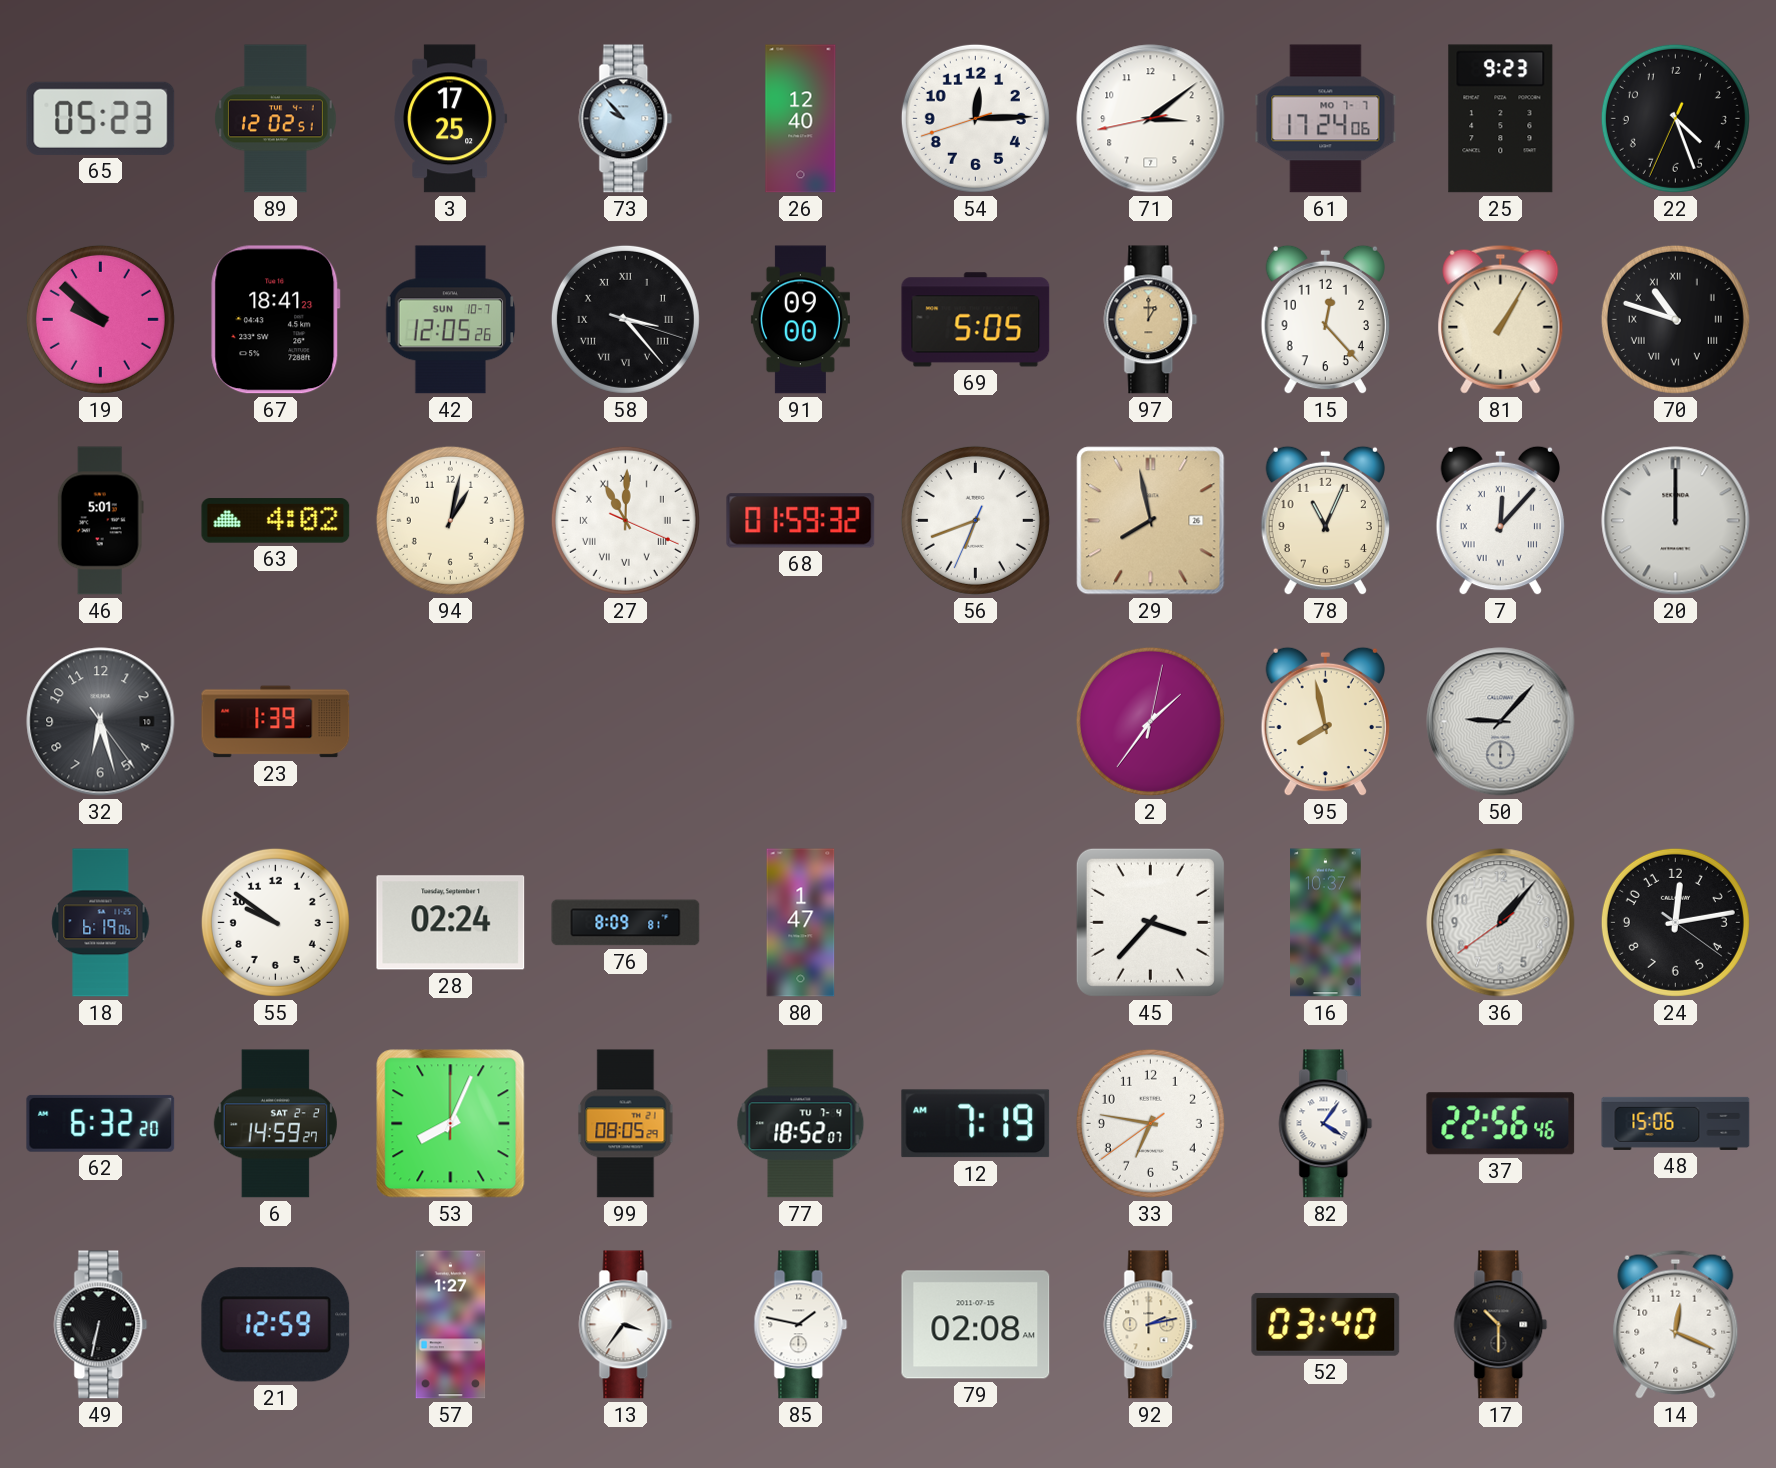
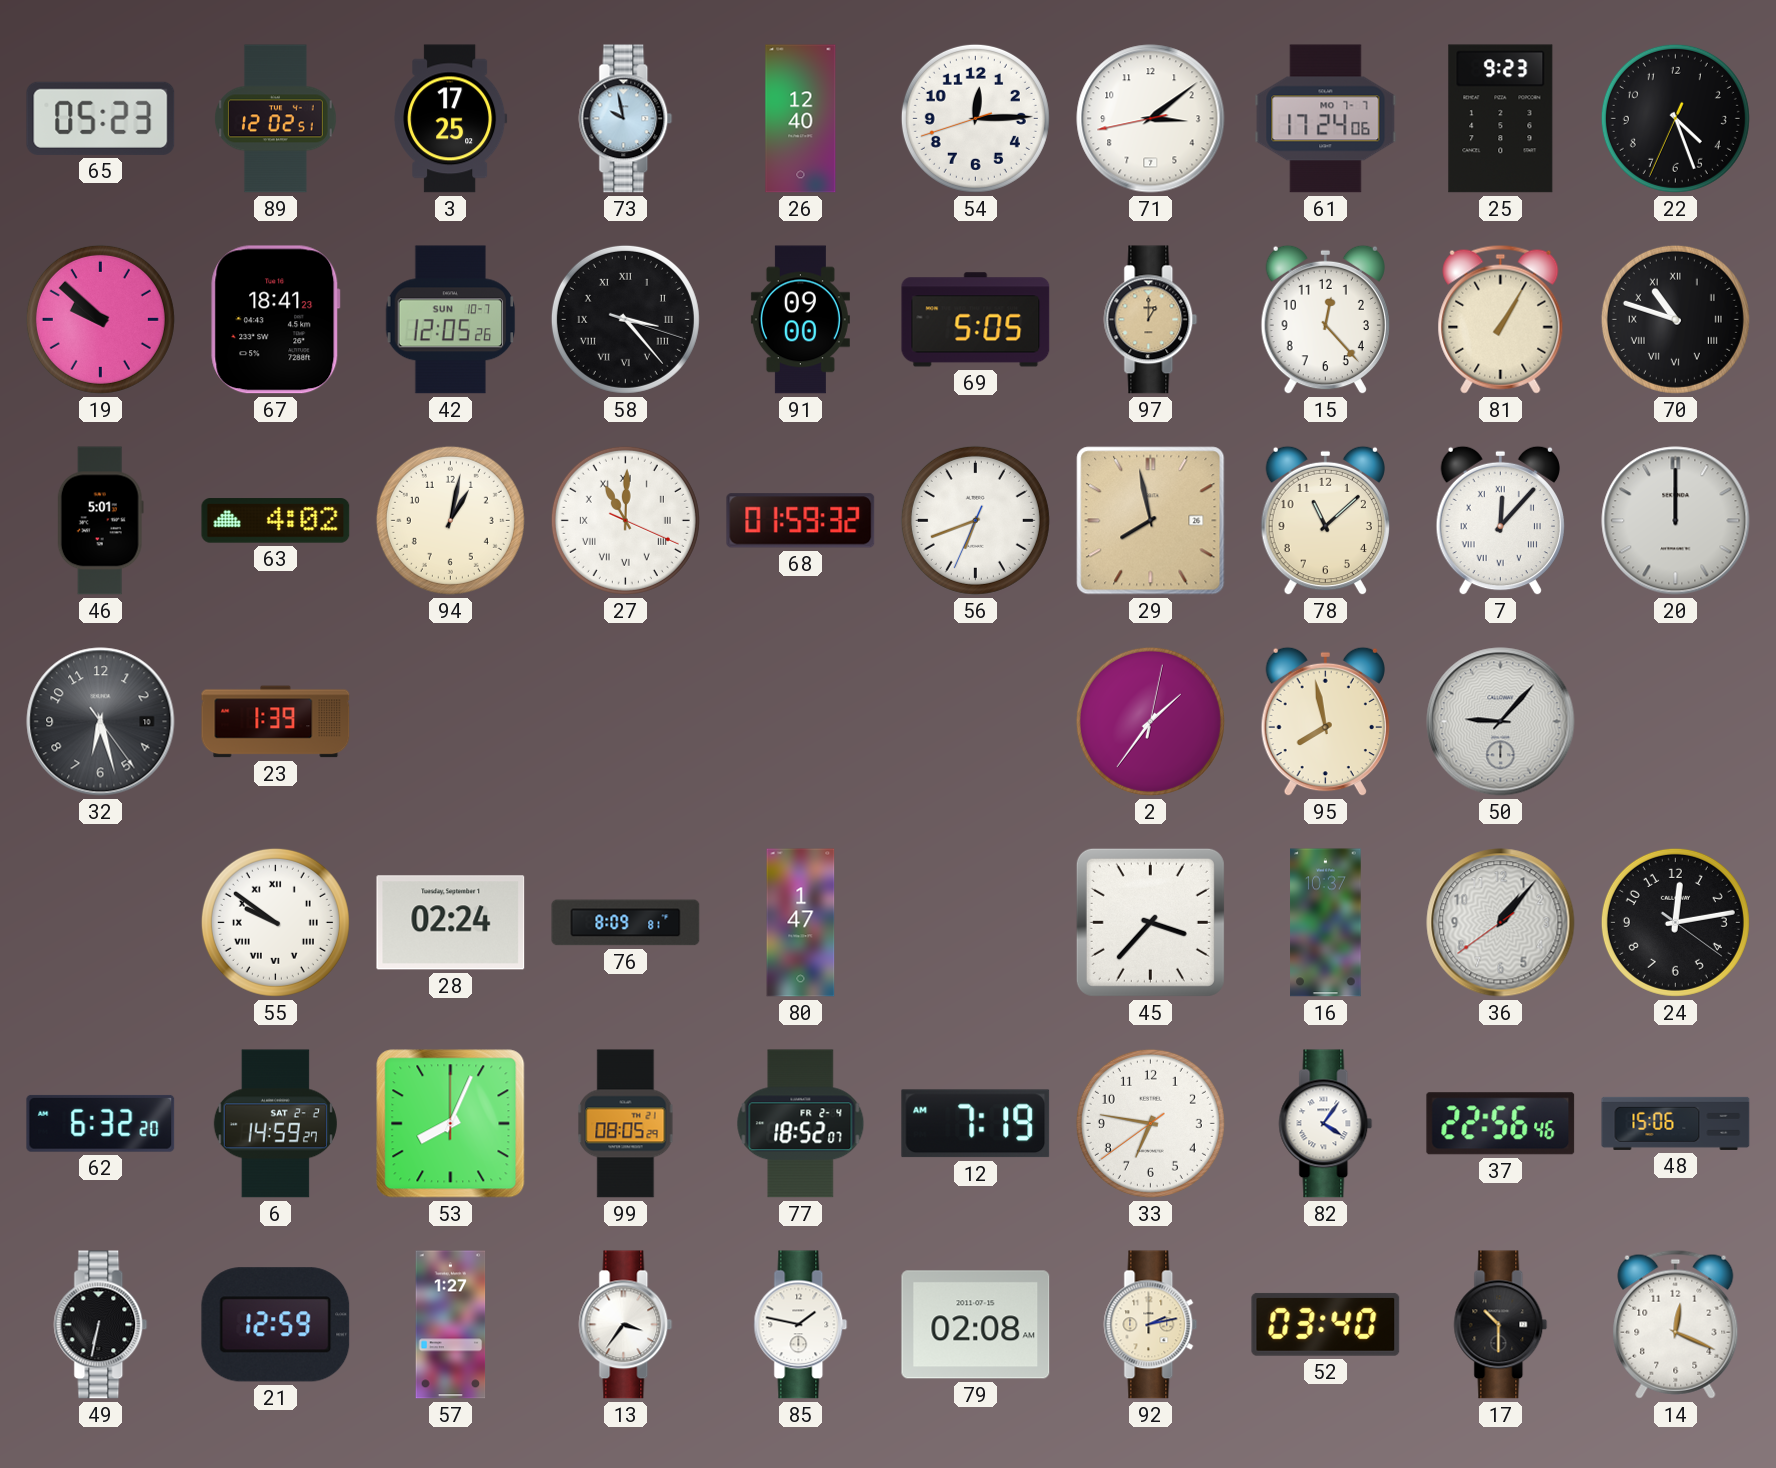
73: 9:53 -> 9:58
78: 11:04 -> 11:08
18: 6:19 -> none
55 numerals: Arabic -> Roman
77 date: TU 7-4 -> FR 2-4
